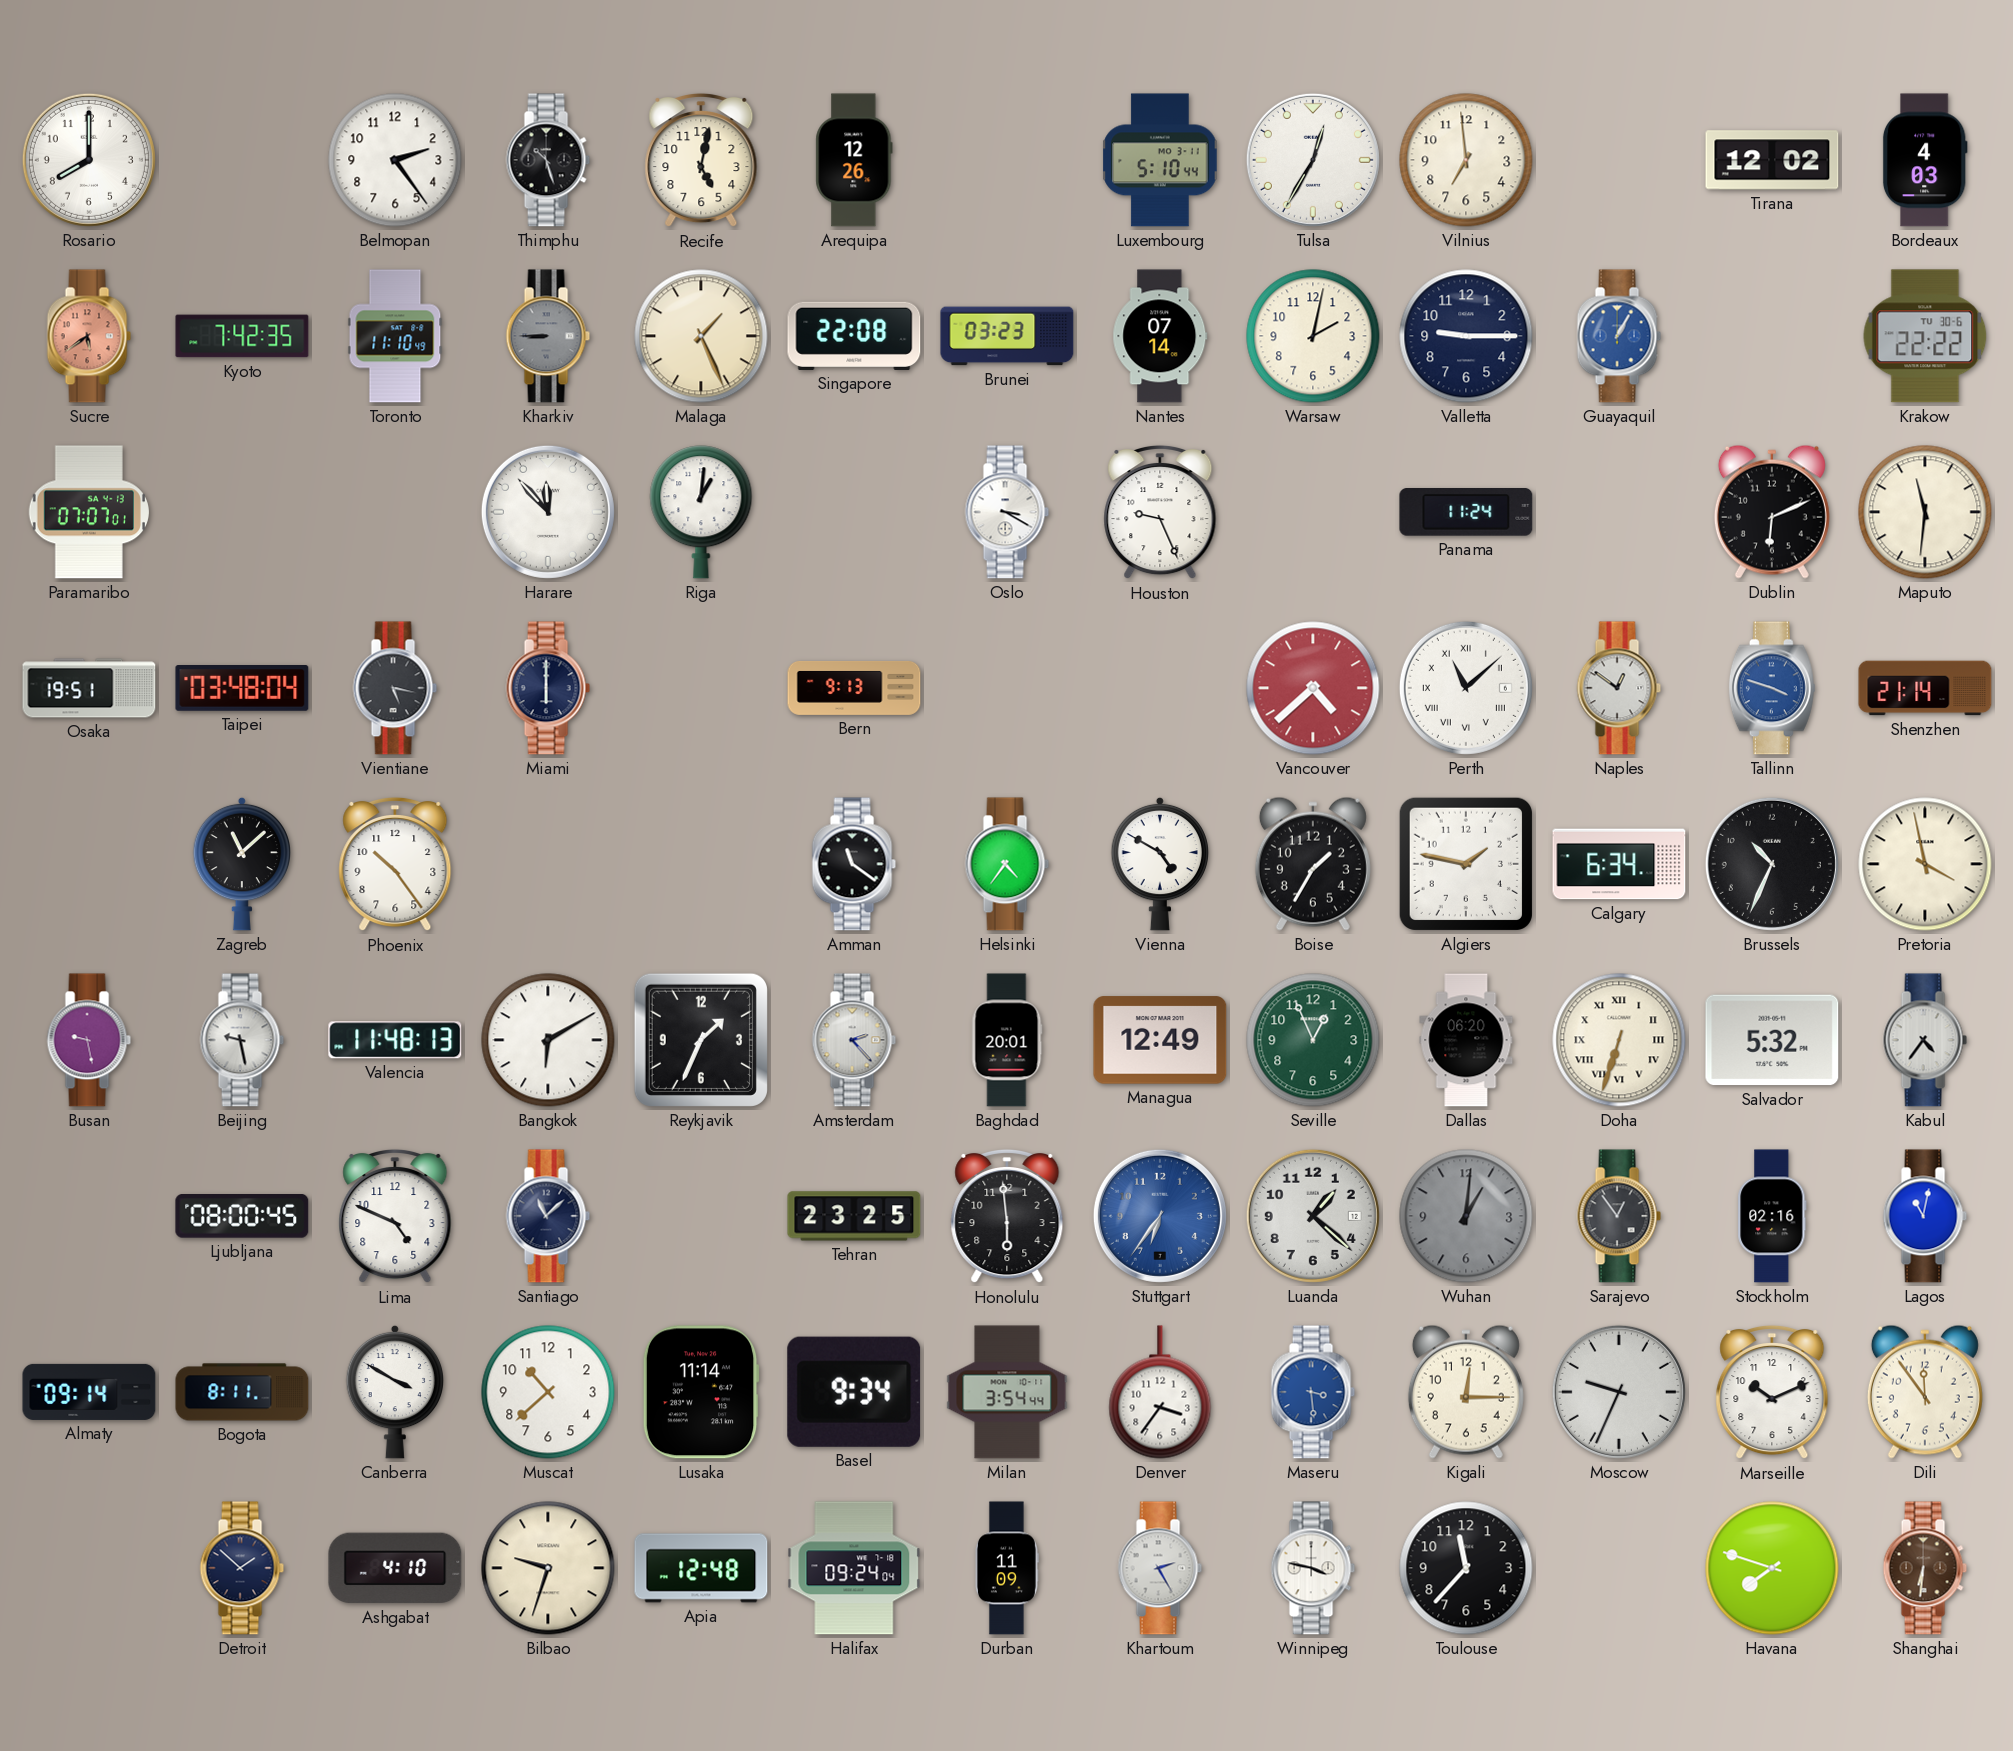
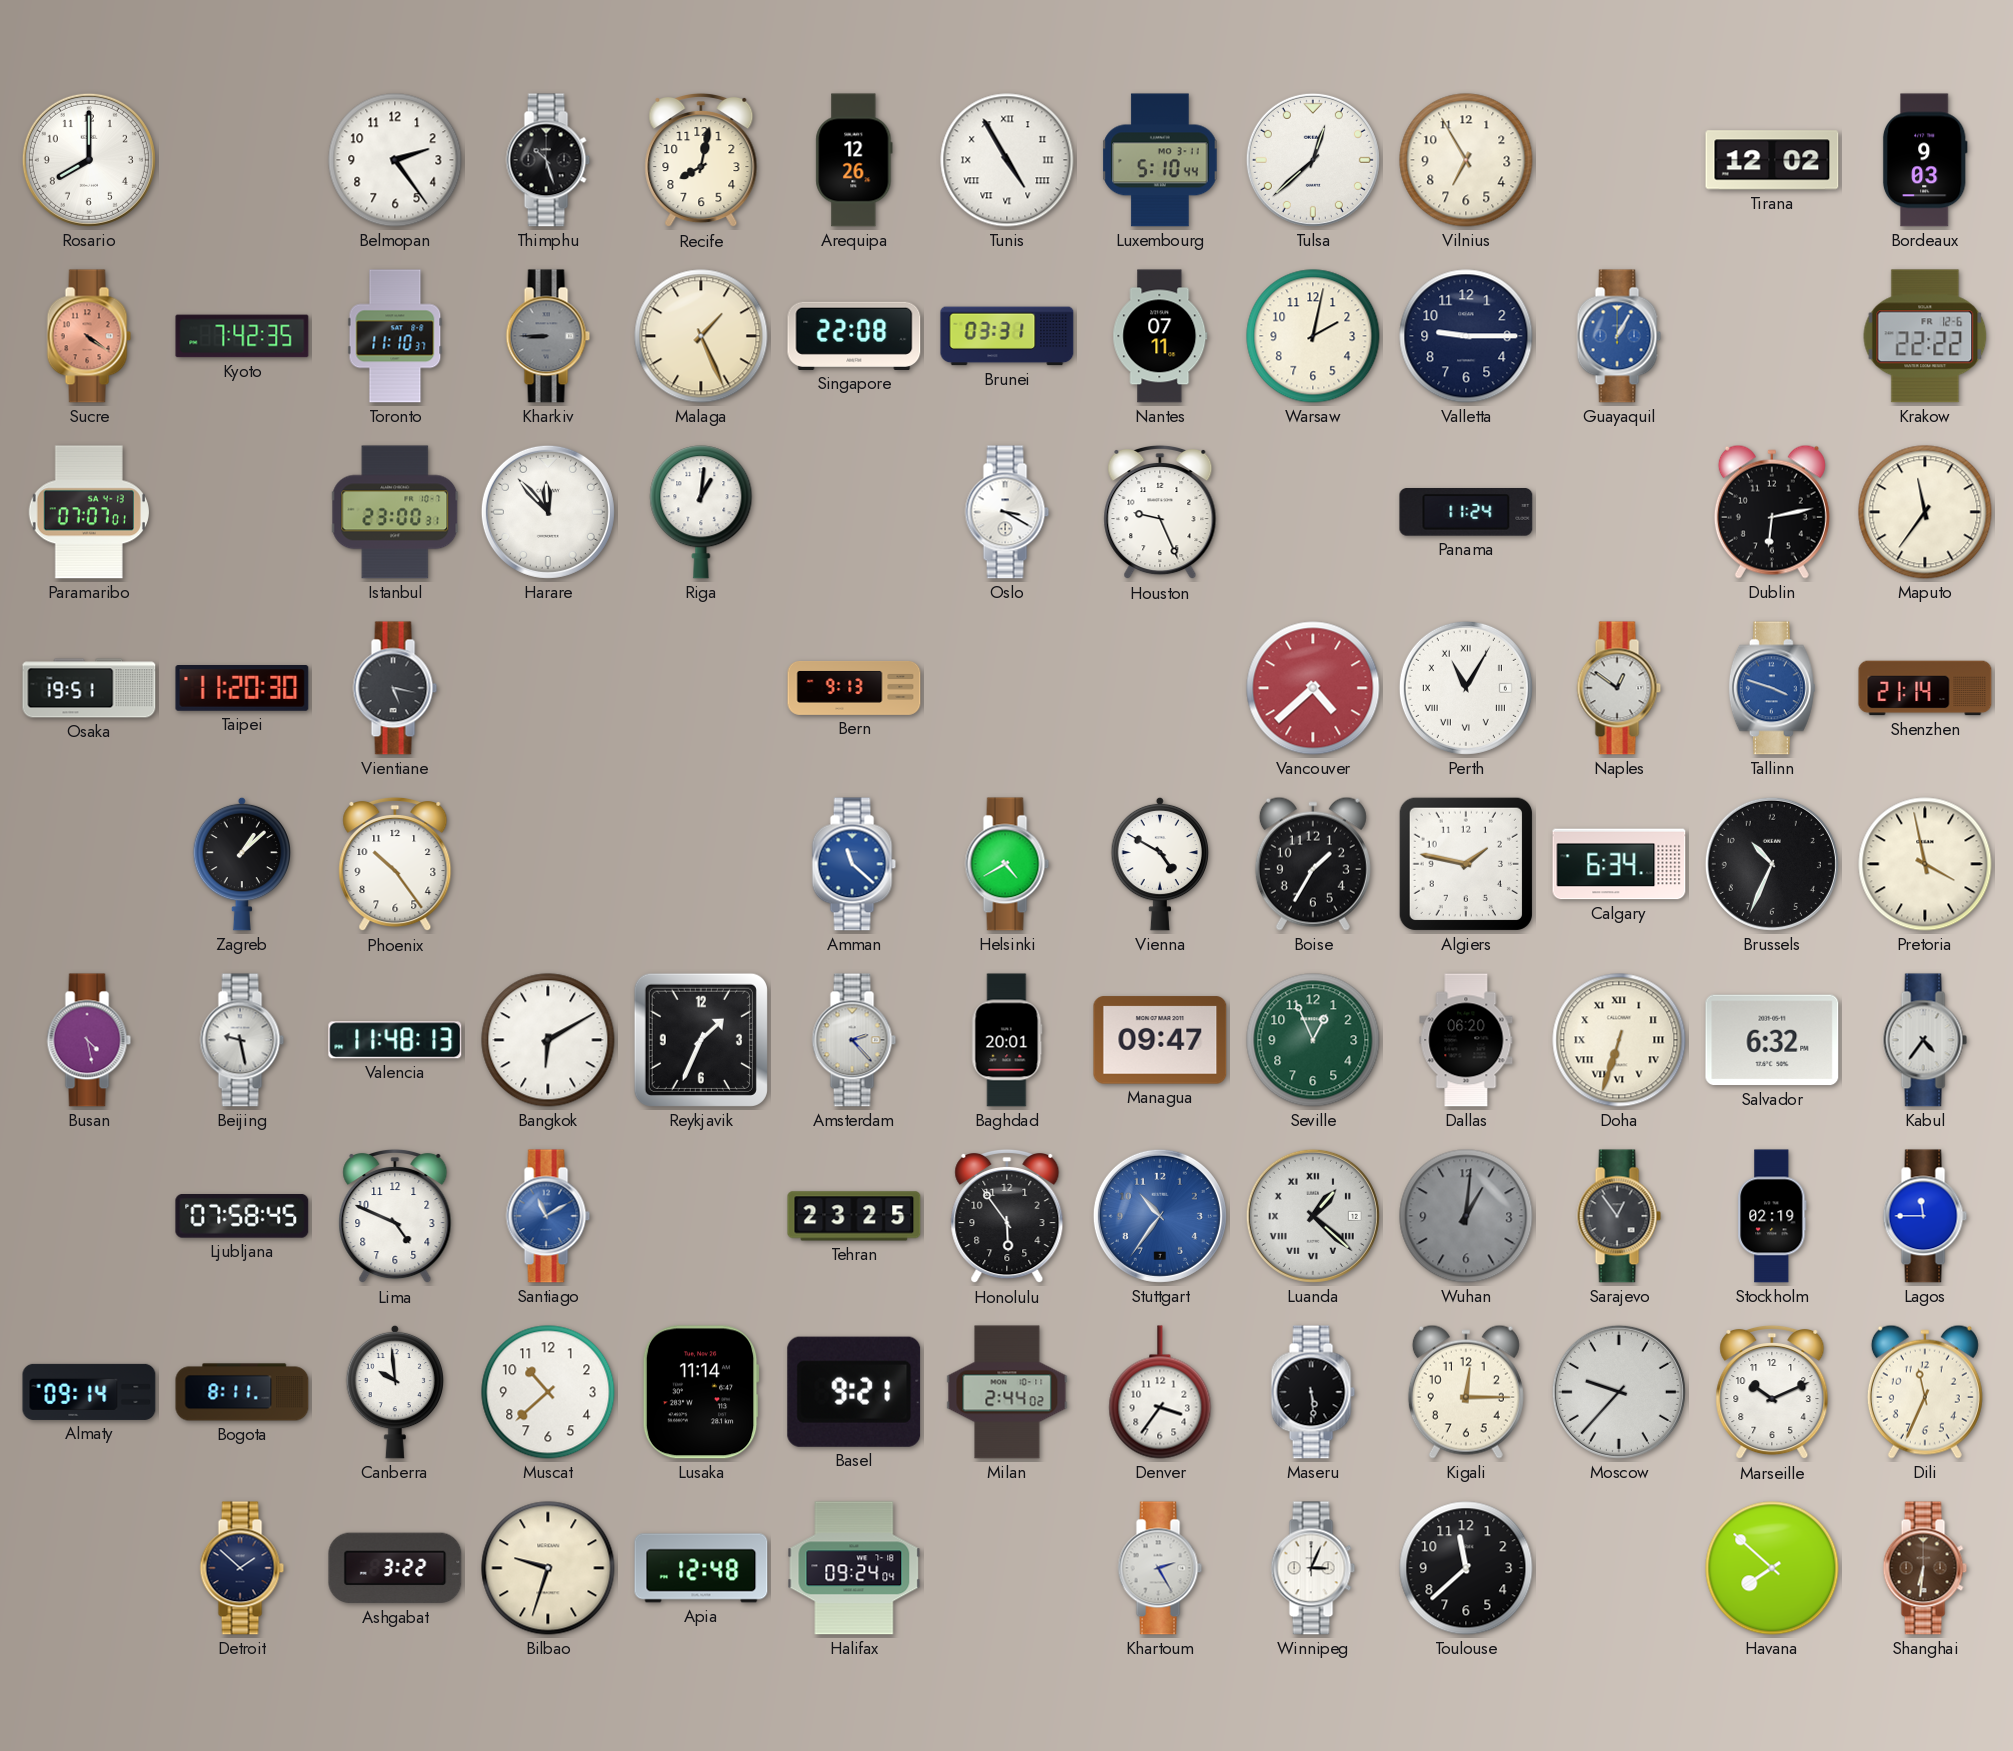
Recife: 5:02 -> 8:02
Tunis: none -> 4:55
Tulsa: 12:35 -> 12:38
Vilnius: 6:59 -> 6:55
Bordeaux: 4:03 -> 9:03
Sucre: 5:39 -> 4:21
Toronto: 11:10:49 -> 11:10:37
Brunei: 03:23 -> 03:31
Nantes: 07:14 -> 07:11
Krakow date: TU 30-6 -> FR 12-6
Istanbul: none -> 23:00
Dublin: 6:11 -> 6:13
Maputo: 11:31 -> 11:36
Taipei: 03:48 -> 11:20
Miami: 6:00 -> none
Perth: 11:08 -> 11:05
Zagreb: 11:08 -> 1:08
Amman: 11:21 -> 11:22
Amman dial: black -> blue
Helsinki: 4:36 -> 4:40
Busan: 9:28 -> 4:28
Managua: 12:49 -> 09:47
Salvador: 5:32 -> 6:32
Ljubljana: 08:00 -> 07:58
Santiago: 11:08 -> 11:10
Santiago dial: navy -> blue
Honolulu: 5:59 -> 5:54
Stuttgart: 6:36 -> 10:36
Luanda numerals: Arabic -> Roman
Stockholm: 02:16 -> 02:19
Lagos: 11:02 -> 11:45
Canberra: 3:50 -> 9:59
Basel: 9:34 -> 9:21
Milan: 3:54 -> 2:44
Maseru: 3:29 -> 5:29
Maseru dial: blue -> black
Moscow: 9:34 -> 9:37
Dili: 11:54 -> 11:34
Ashgabat: 4:10 -> 3:22
Durban: 11:09 -> none
Winnipeg: 3:47 -> 3:04
Toulouse: 11:37 -> 11:38
Havana: 7:48 -> 7:52
